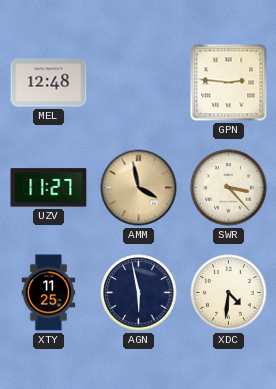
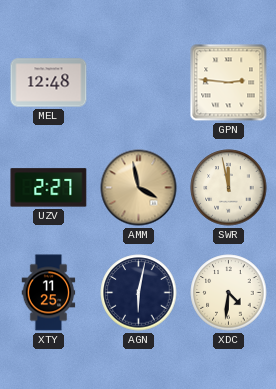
UZV: 11:27 -> 2:27
SWR: 3:23 -> 11:58
AGN: 5:58 -> 6:02
